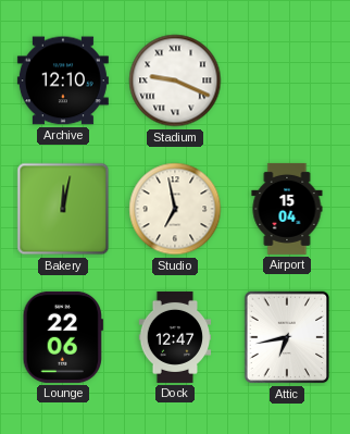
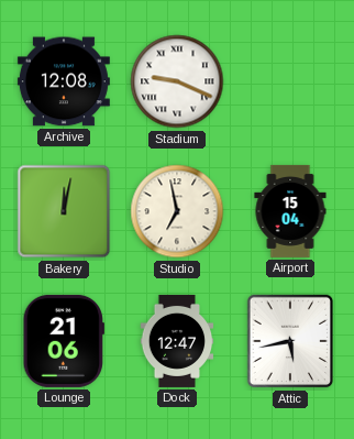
Archive: 12:10 -> 12:08
Lounge: 22:06 -> 21:06
Attic: 6:43 -> 5:43
